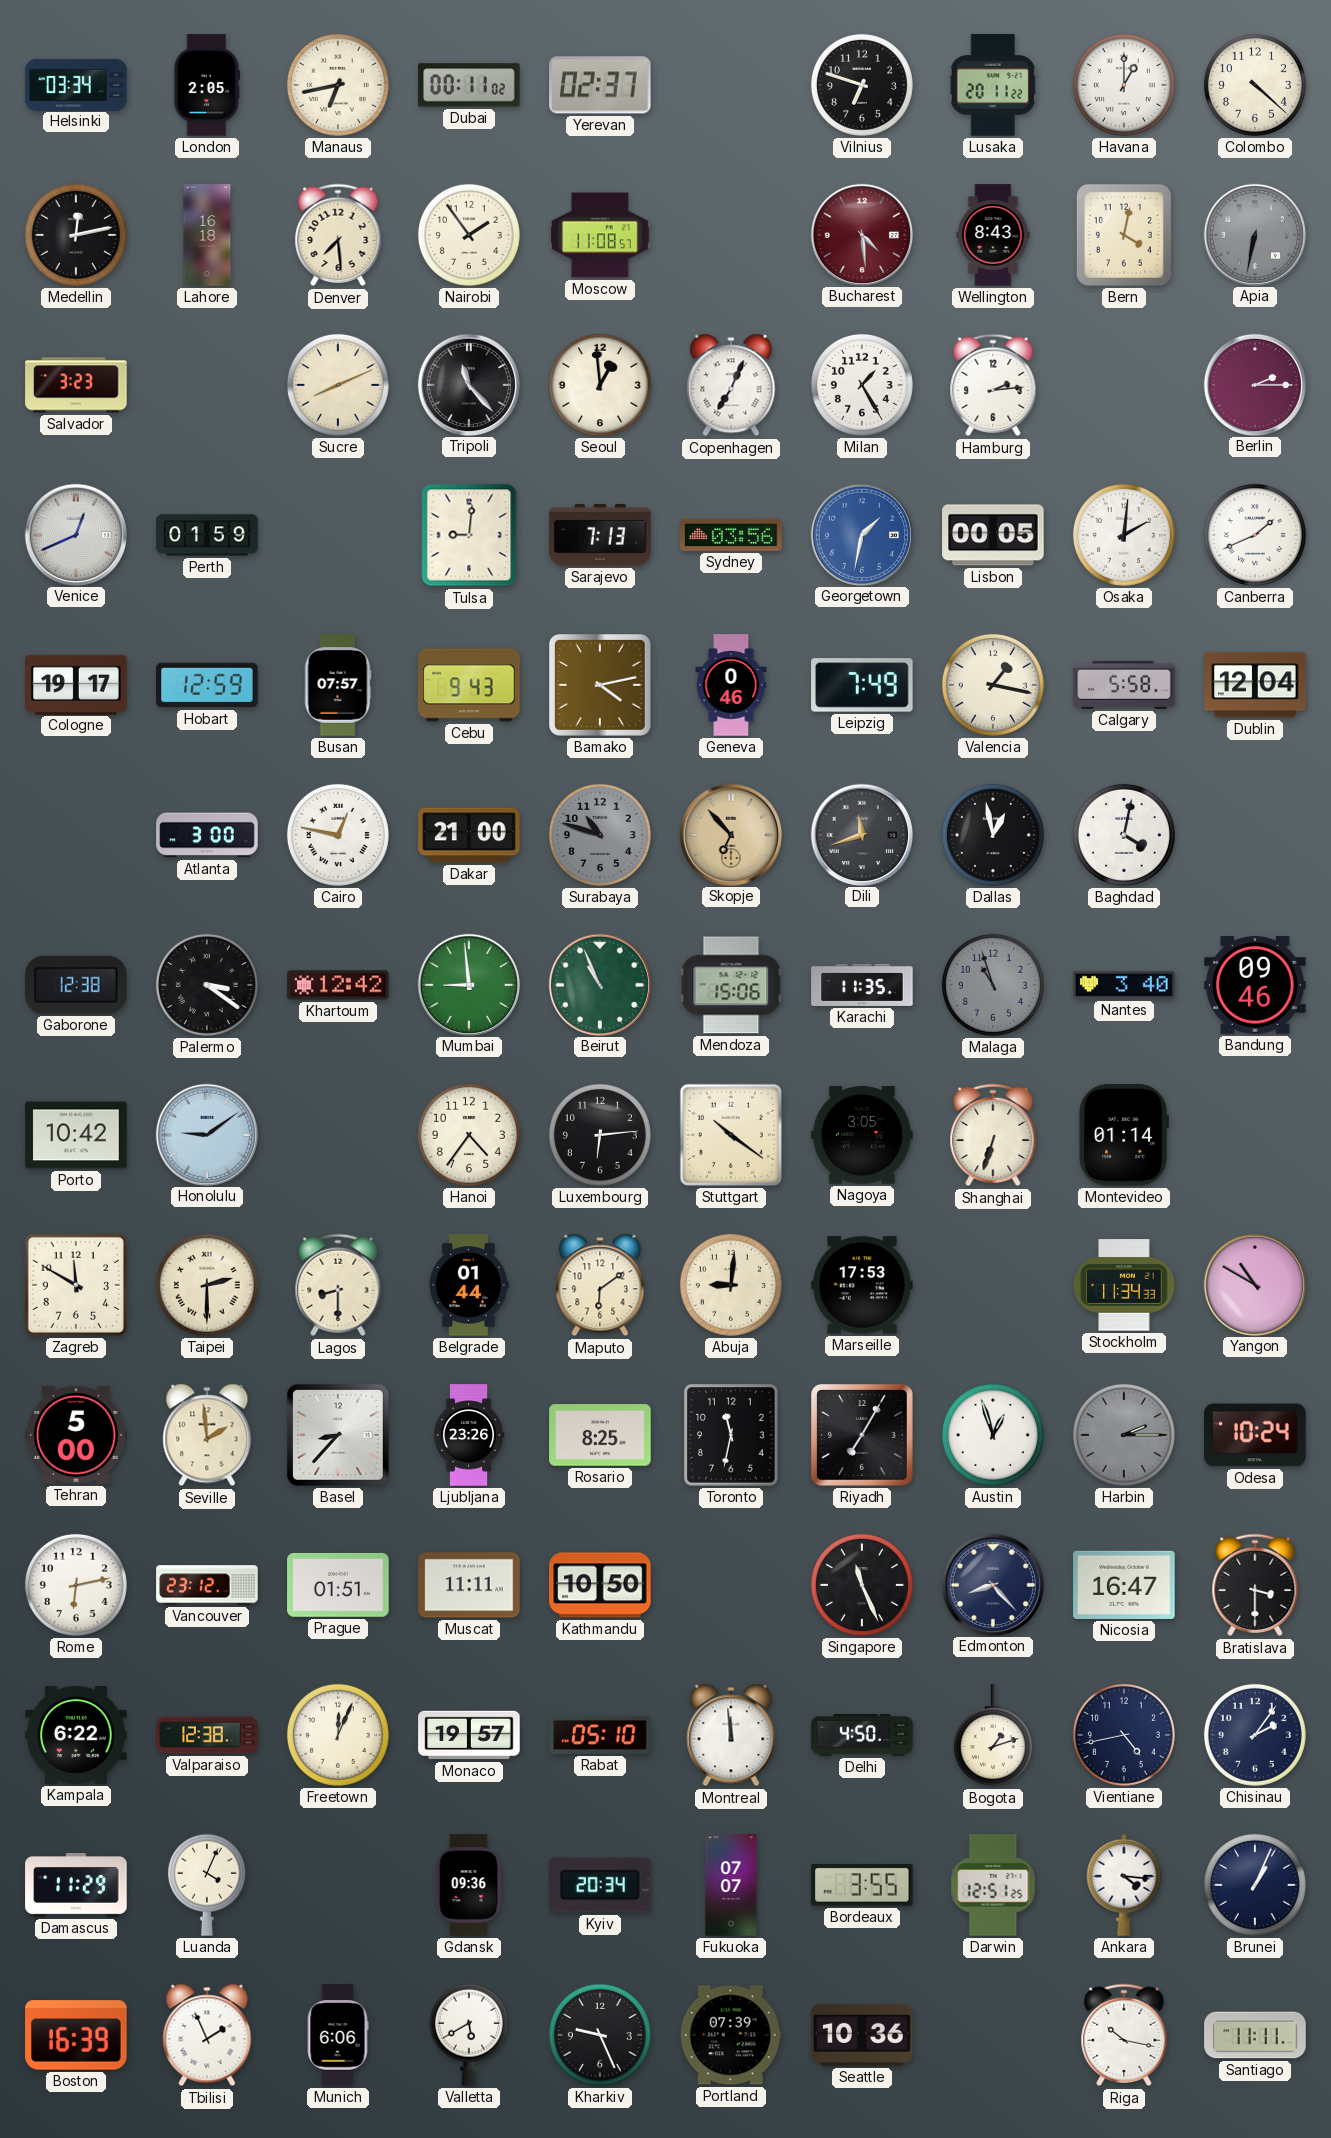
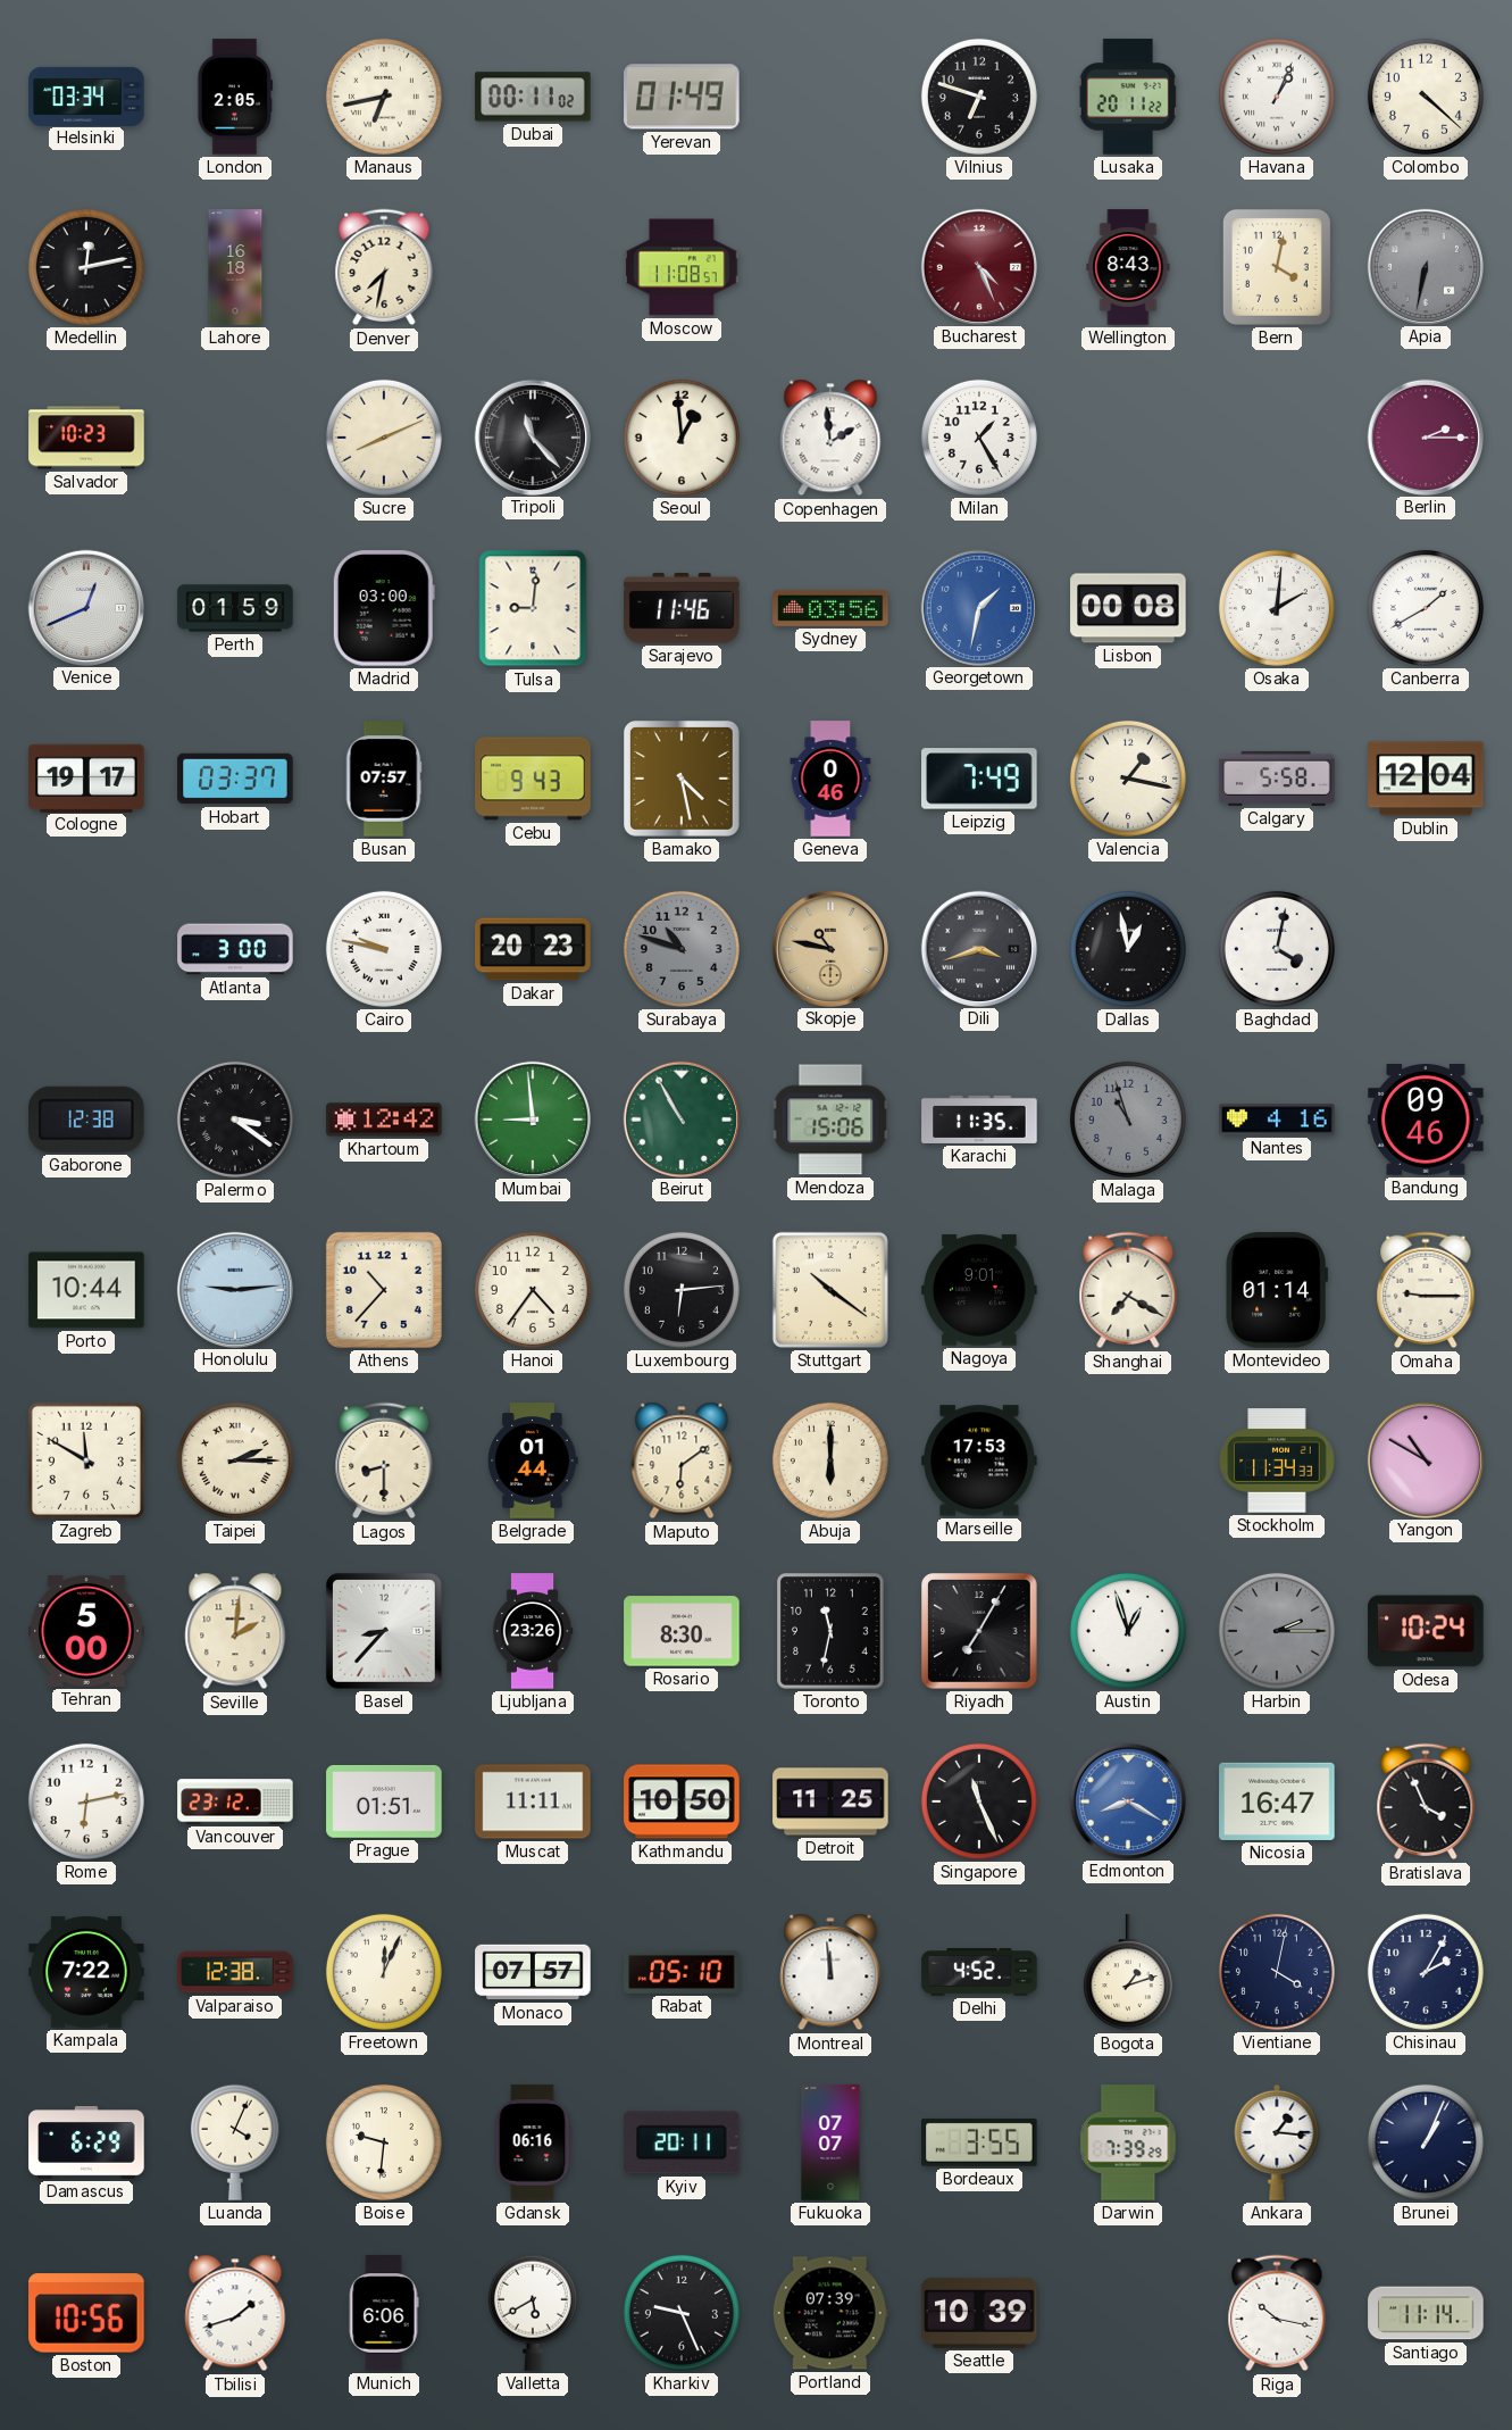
Yerevan: 02:37 -> 01:49
Havana: 1:00 -> 1:04
Denver: 7:29 -> 7:32
Nairobi: 1:54 -> none
Bucharest: 4:29 -> 4:26
Salvador: 3:23 -> 10:23
Copenhagen: 7:04 -> 1:59
Hamburg: 2:14 -> none
Madrid: none -> 03:00
Sarajevo: 7:13 -> 11:46
Lisbon: 00:05 -> 00:08
Canberra: 1:41 -> 1:40
Hobart: 12:59 -> 03:37
Bamako: 4:13 -> 4:28
Cairo: 12:47 -> 9:47
Dakar: 21:00 -> 20:23
Skopje: 6:53 -> 10:47
Dili: 11:42 -> 3:42
Beirut: 10:56 -> 10:55
Nantes: 3:40 -> 4:16
Porto: 10:42 -> 10:44
Honolulu: 9:09 -> 9:14
Athens: none -> 10:37
Nagoya: 3:05 -> 9:01
Shanghai: 6:33 -> 7:20
Omaha: none -> 9:15
Taipei: 2:30 -> 2:15
Abuja: 9:01 -> 6:00
Seville: 1:59 -> 2:01
Rosario: 8:25 -> 8:30
Detroit: none -> 11:25
Edmonton: 8:23 -> 8:20
Edmonton dial: navy -> blue
Bratislava: 3:30 -> 3:56
Kampala: 6:22 -> 7:22
Monaco: 19:57 -> 07:57
Delhi: 4:50 -> 4:52
Vientiane: 4:43 -> 4:02
Chisinau: 2:06 -> 2:05
Damascus: 11:29 -> 6:29
Boise: none -> 9:31
Gdansk: 09:36 -> 06:16
Kyiv: 20:34 -> 20:11
Darwin: 12:51 -> 7:39
Ankara: 4:16 -> 1:16
Boston: 16:39 -> 10:56
Tbilisi: 1:56 -> 1:42
Seattle: 10:36 -> 10:39
Santiago: 11:11 -> 11:14
